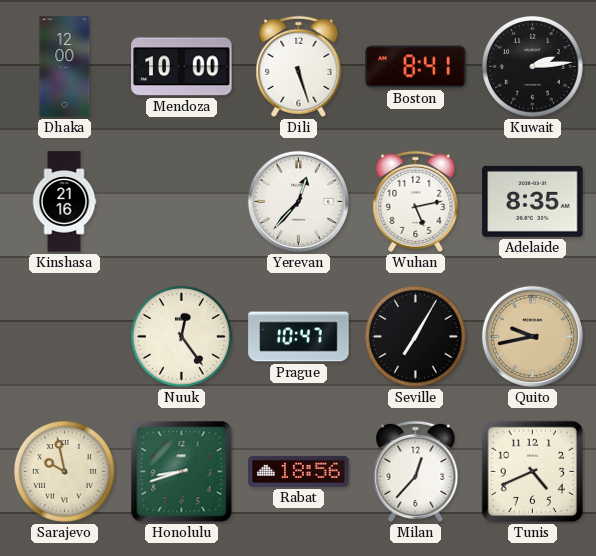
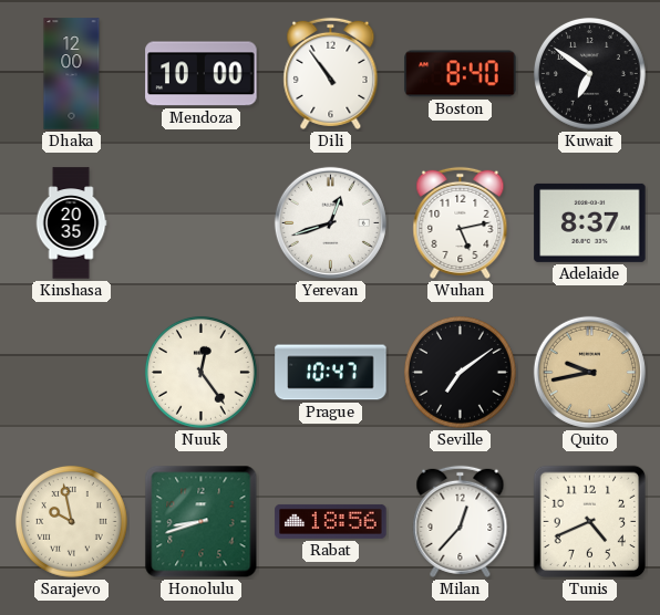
Dili: 5:27 -> 10:54
Boston: 8:41 -> 8:40
Kuwait: 2:14 -> 6:51
Kinshasa: 21:16 -> 20:35
Yerevan: 12:37 -> 12:42
Adelaide: 8:35 -> 8:37
Seville: 7:05 -> 7:09
